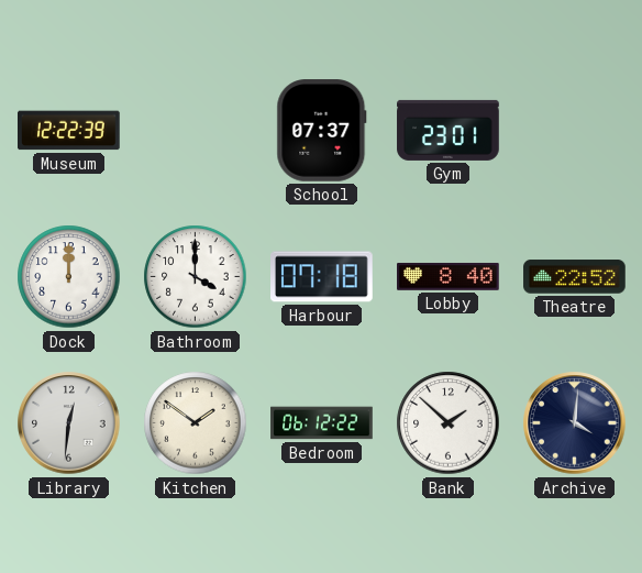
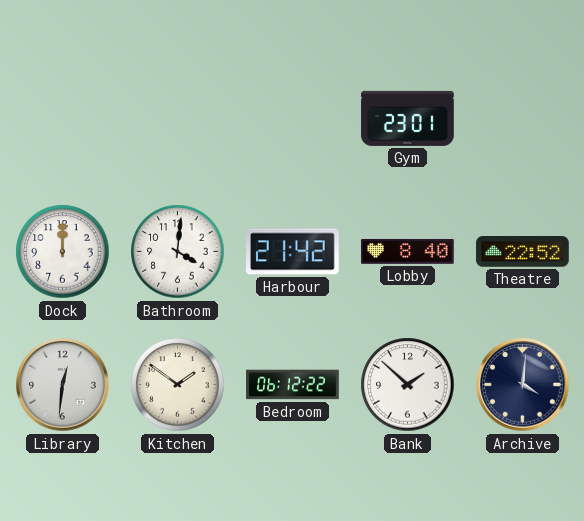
Museum: 12:22 -> none
School: 07:37 -> none
Bathroom: 4:00 -> 4:01
Harbour: 07:18 -> 21:42
